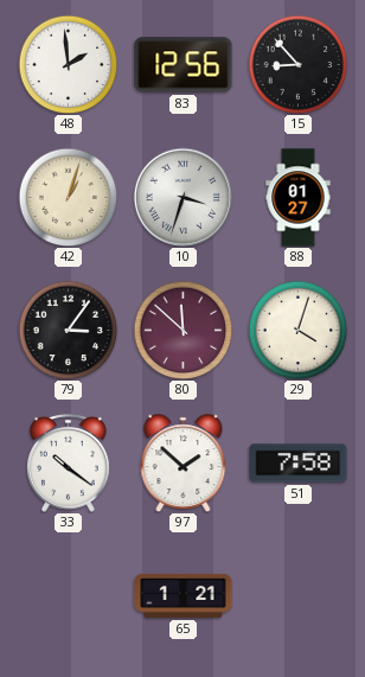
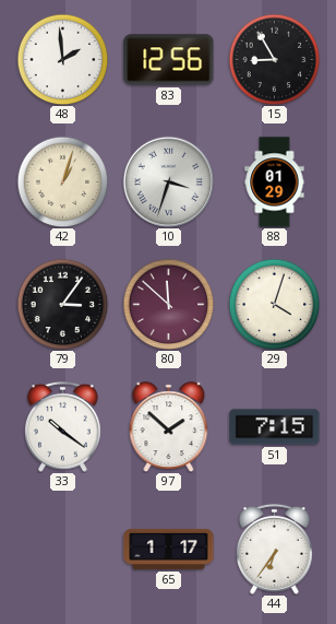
15: 8:53 -> 8:55
88: 01:27 -> 01:29
51: 7:58 -> 7:15
65: 1:21 -> 1:17
44: none -> 6:36
